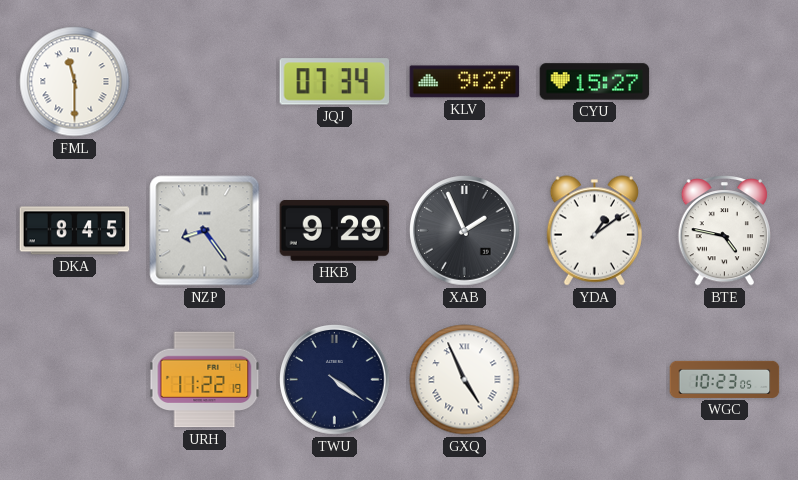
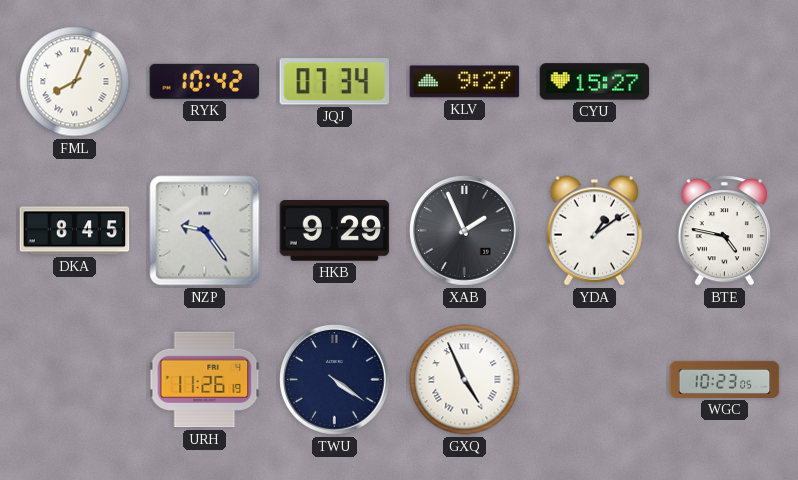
FML: 11:30 -> 8:04
RYK: none -> 10:42
NZP: 8:24 -> 9:24
URH: 11:22 -> 11:26
